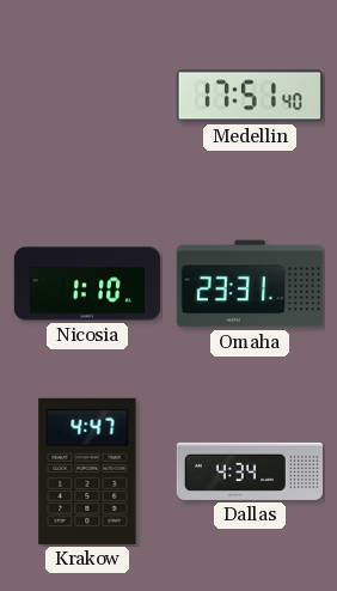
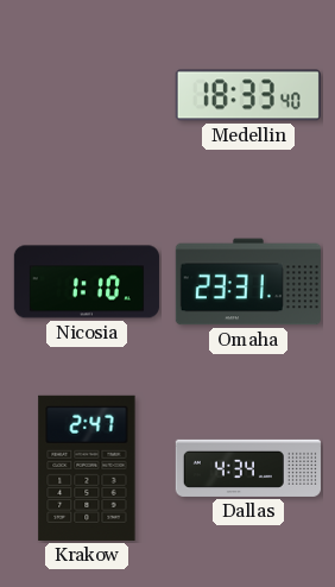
Medellin: 17:51 -> 18:33
Krakow: 4:47 -> 2:47
